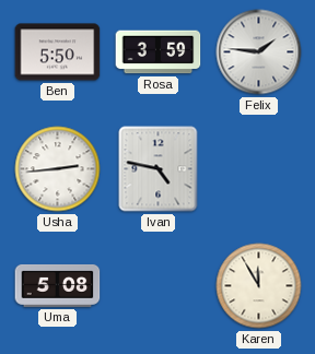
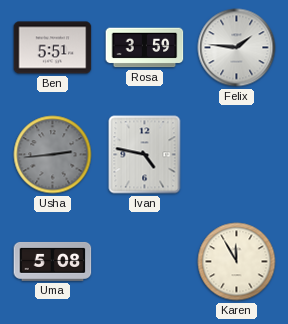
Ben: 5:50 -> 5:51
Usha dial: white -> grey
